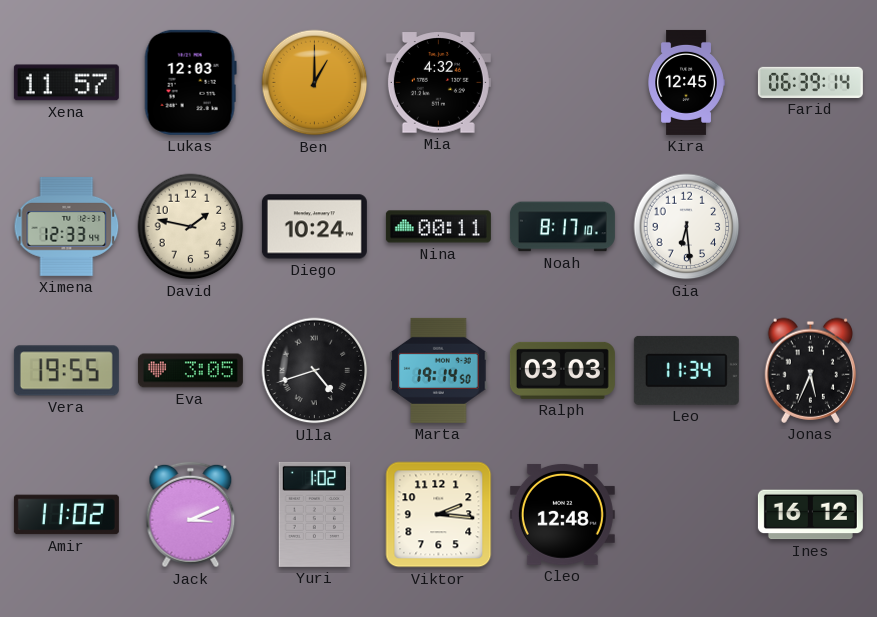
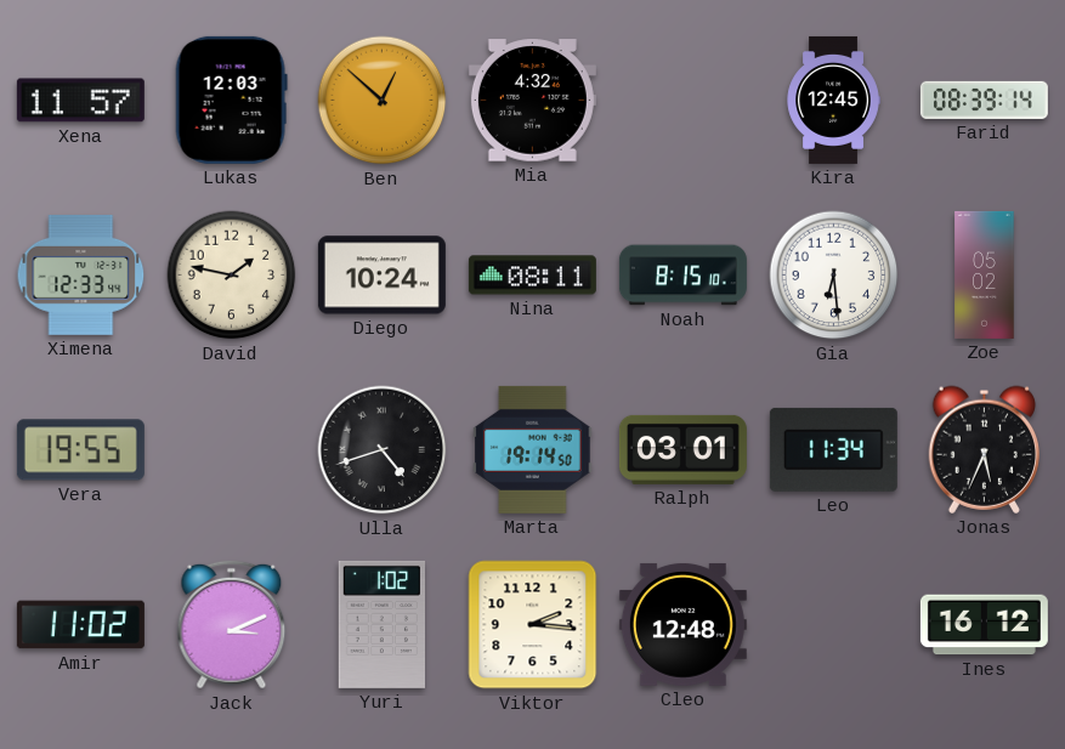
Ben: 1:00 -> 12:52
Farid: 06:39 -> 08:39
Nina: 00:11 -> 08:11
Noah: 8:17 -> 8:15
Zoe: none -> 05:02
Eva: 3:05 -> none
Ralph: 03:03 -> 03:01
